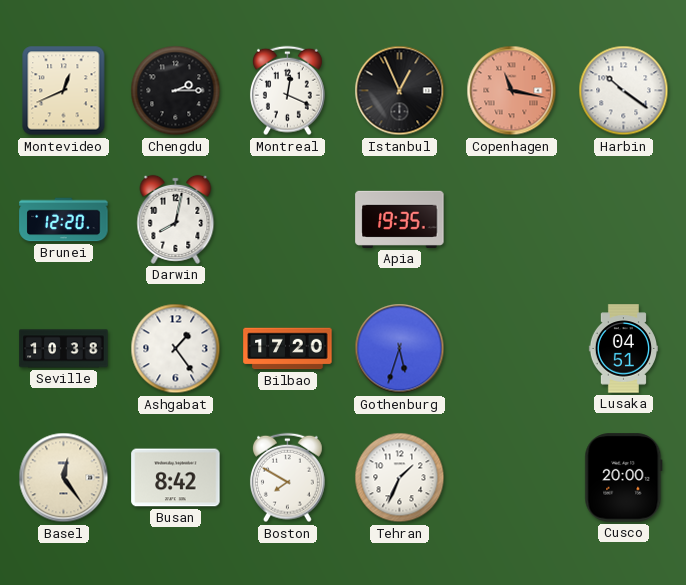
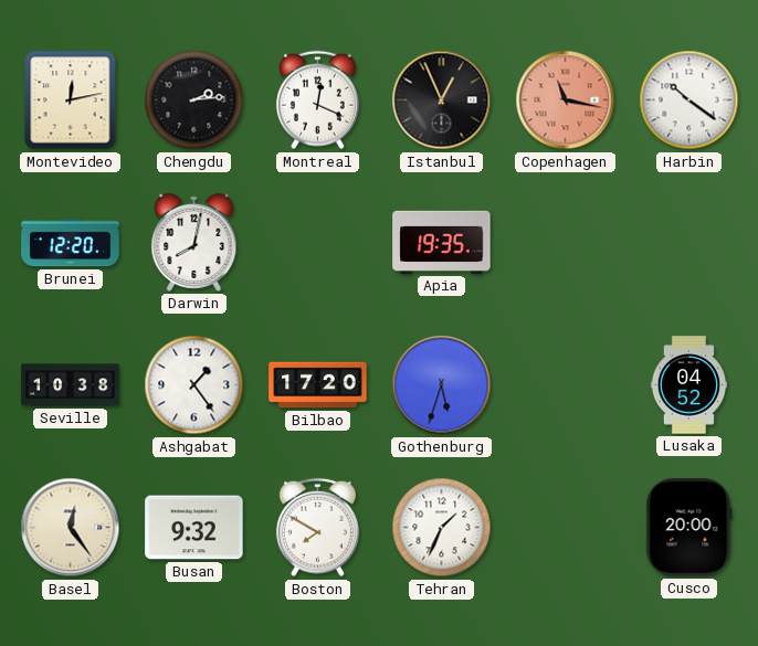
Montevideo: 12:41 -> 12:13
Chengdu: 2:15 -> 2:14
Lusaka: 04:51 -> 04:52
Busan: 8:42 -> 9:32
